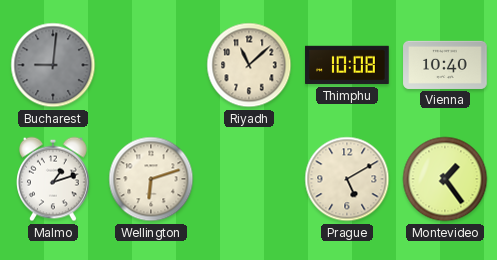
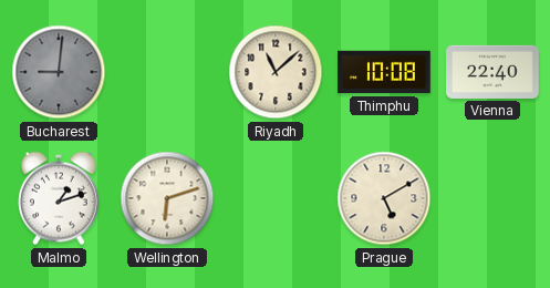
Vienna: 10:40 -> 22:40
Montevideo: 1:24 -> none
